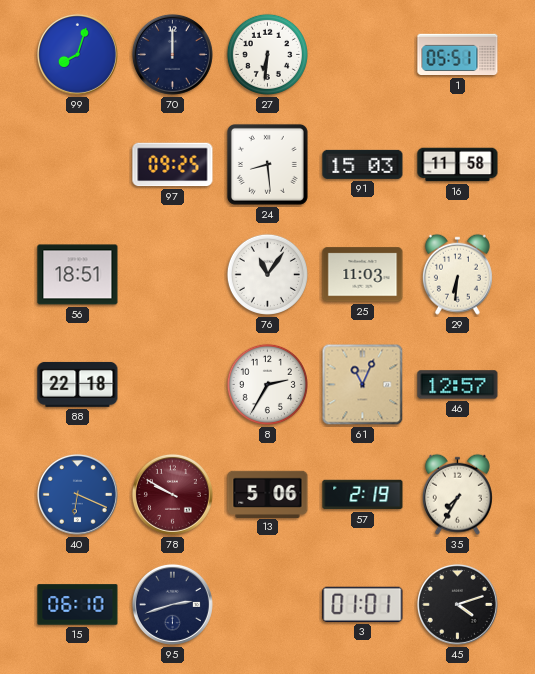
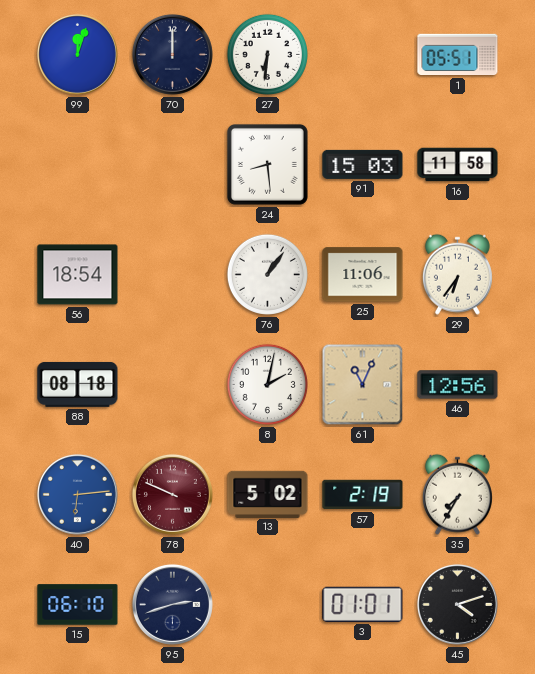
99: 8:03 -> 12:03
97: 09:25 -> none
56: 18:51 -> 18:54
76: 11:06 -> 1:06
25: 11:03 -> 11:06
29: 6:31 -> 6:36
88: 22:18 -> 08:18
8: 2:35 -> 2:02
46: 12:57 -> 12:56
40: 6:19 -> 6:14
78: 9:50 -> 9:49
13: 5:06 -> 5:02
